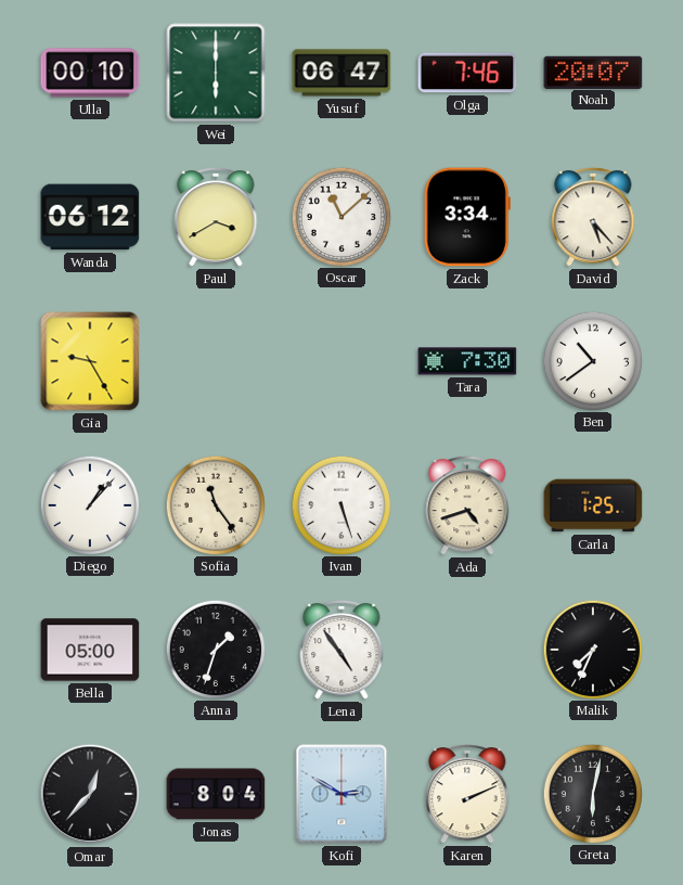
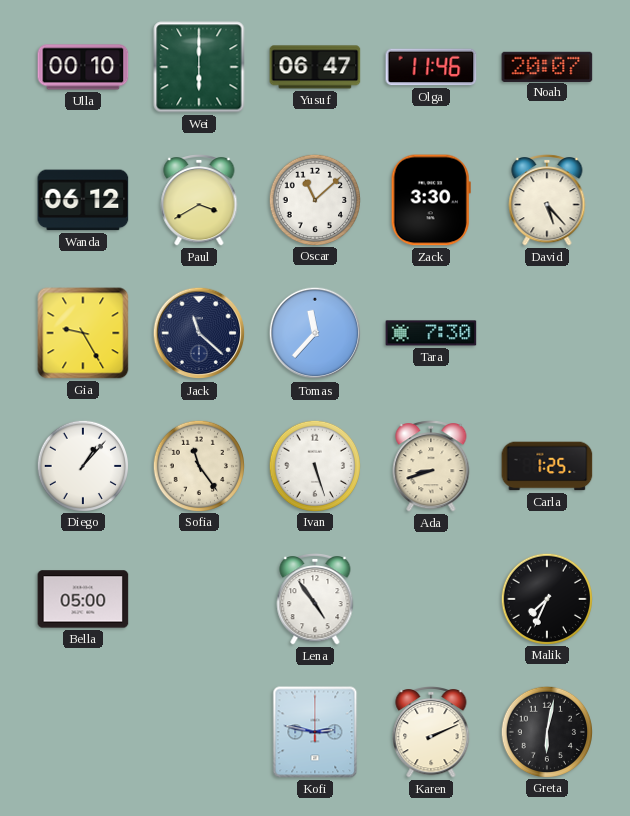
Olga: 7:46 -> 11:46
Zack: 3:34 -> 3:30
Jack: none -> 11:22
Tomas: none -> 11:37
Ben: 10:39 -> none
Ada: 4:42 -> 8:42
Anna: 1:33 -> none
Omar: 12:37 -> none
Jonas: 8:04 -> none
Kofi: 2:50 -> 2:47
